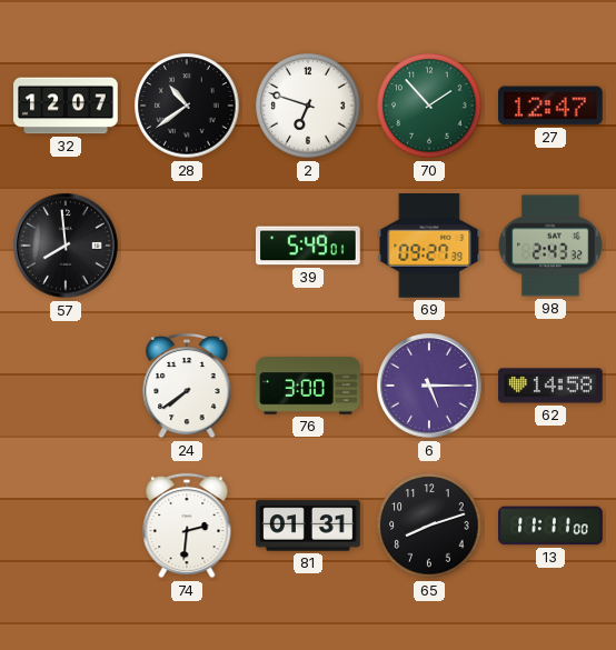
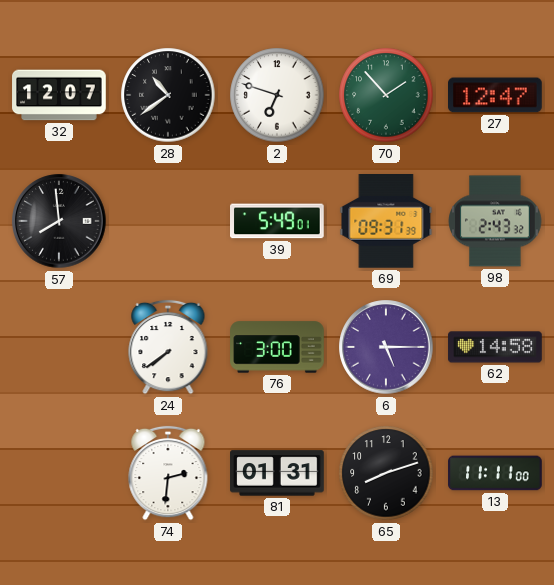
69: 09:27 -> 09:31
